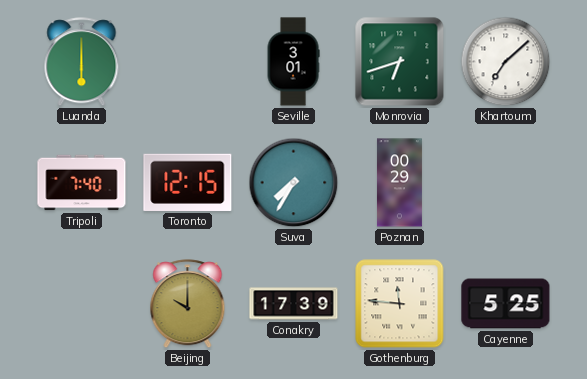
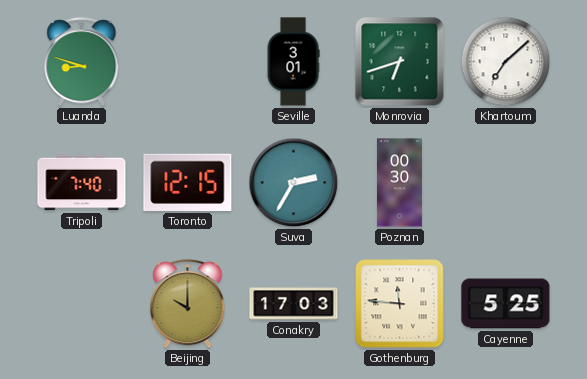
Luanda: 6:00 -> 8:48
Suva: 7:35 -> 2:35
Poznan: 00:29 -> 00:30
Conakry: 17:39 -> 17:03
